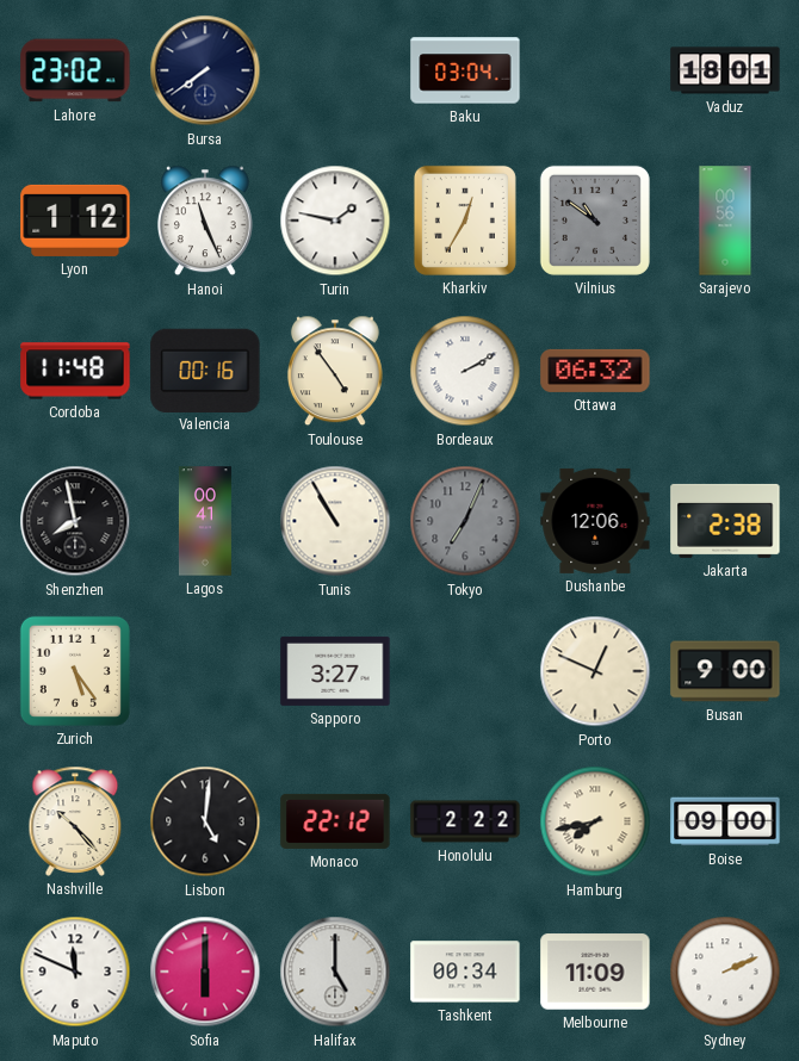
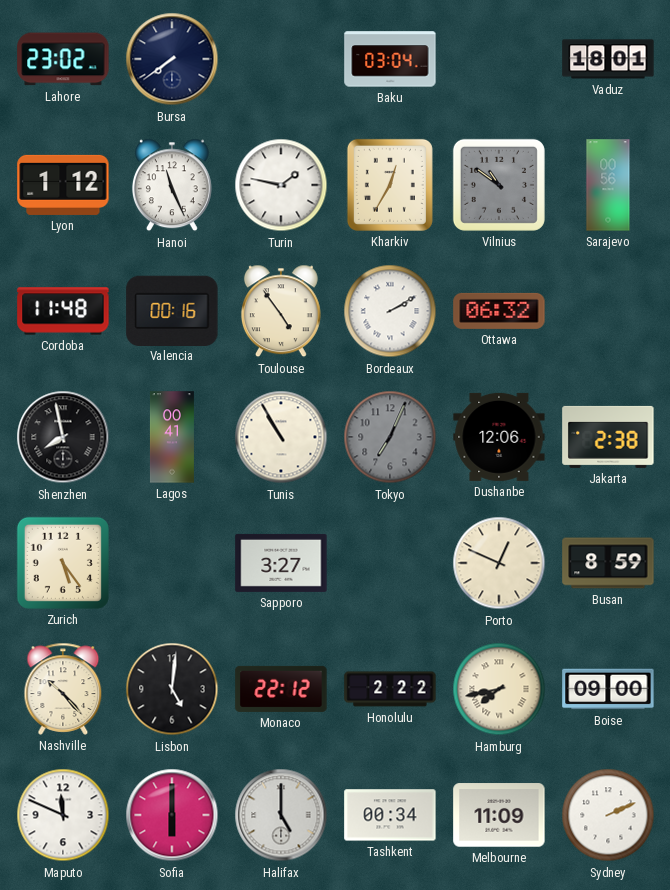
Busan: 9:00 -> 8:59
